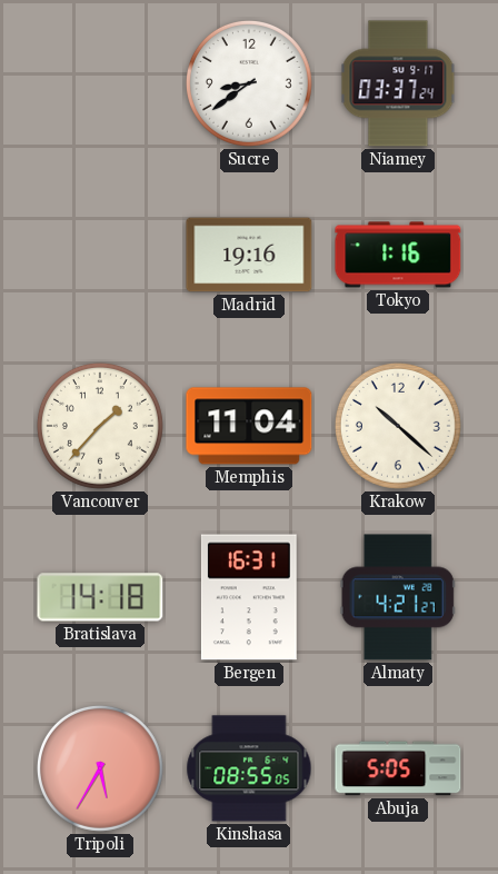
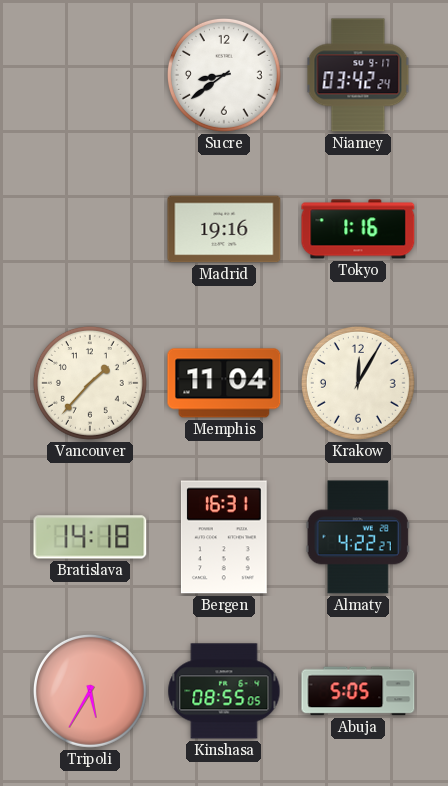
Niamey: 03:37 -> 03:42
Krakow: 10:22 -> 12:05
Almaty: 4:21 -> 4:22
